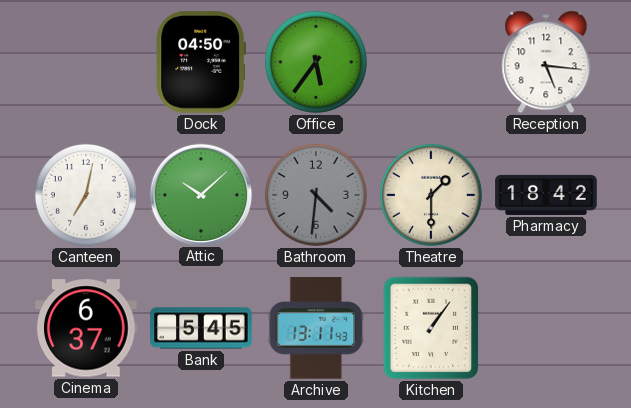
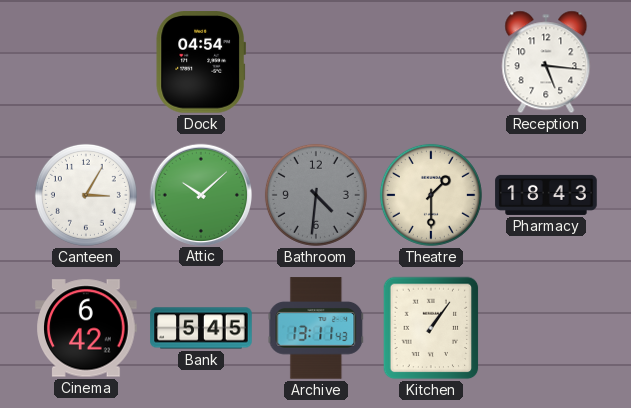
Dock: 04:50 -> 04:54
Office: 5:36 -> none
Canteen: 7:02 -> 3:05
Pharmacy: 18:42 -> 18:43
Cinema: 6:37 -> 6:42
